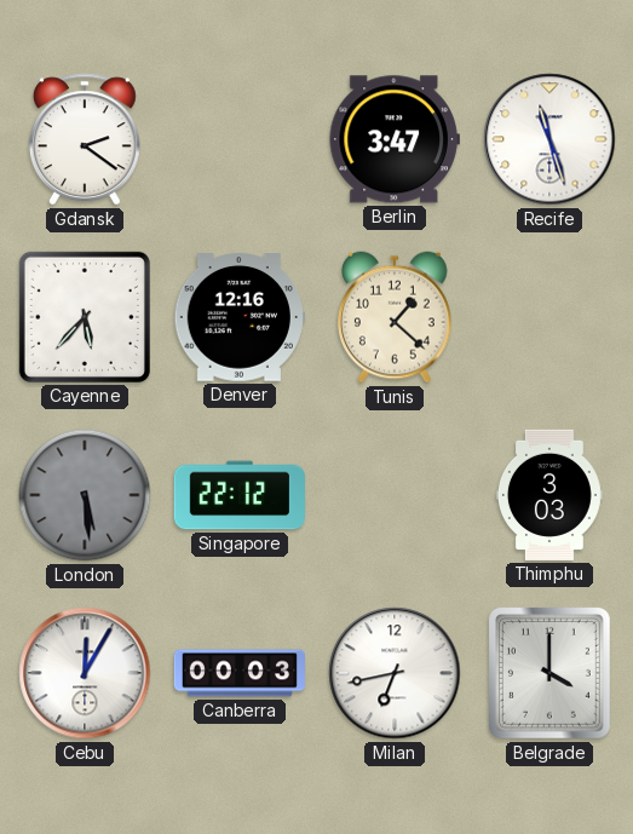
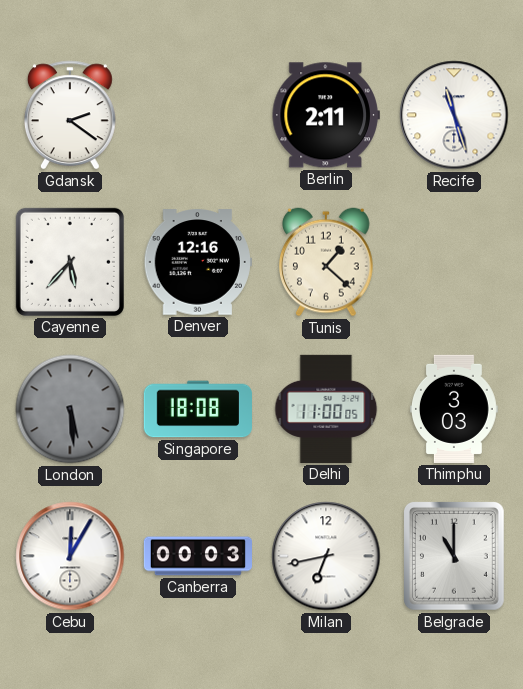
Berlin: 3:47 -> 2:11
Singapore: 22:12 -> 18:08
Delhi: none -> 11:00
Belgrade: 4:00 -> 11:00
